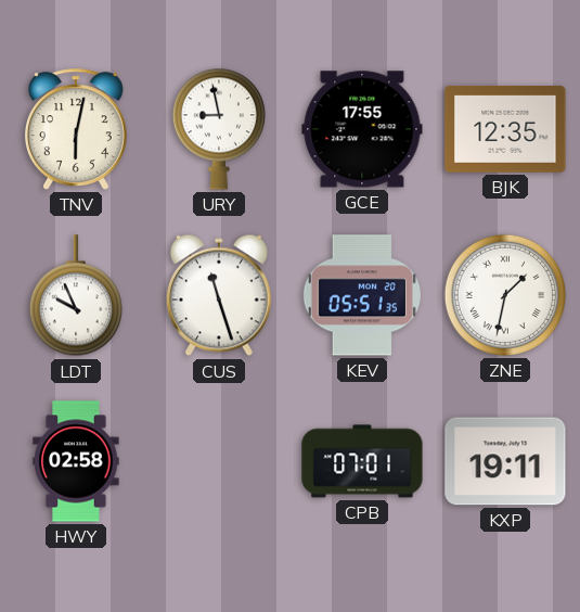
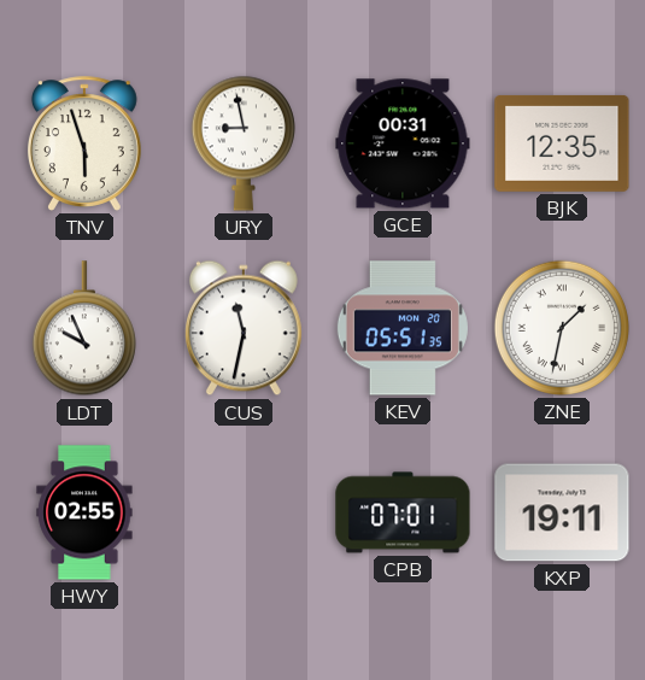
TNV: 6:02 -> 5:57
GCE: 17:55 -> 00:31
CUS: 11:27 -> 11:32
HWY: 02:58 -> 02:55
